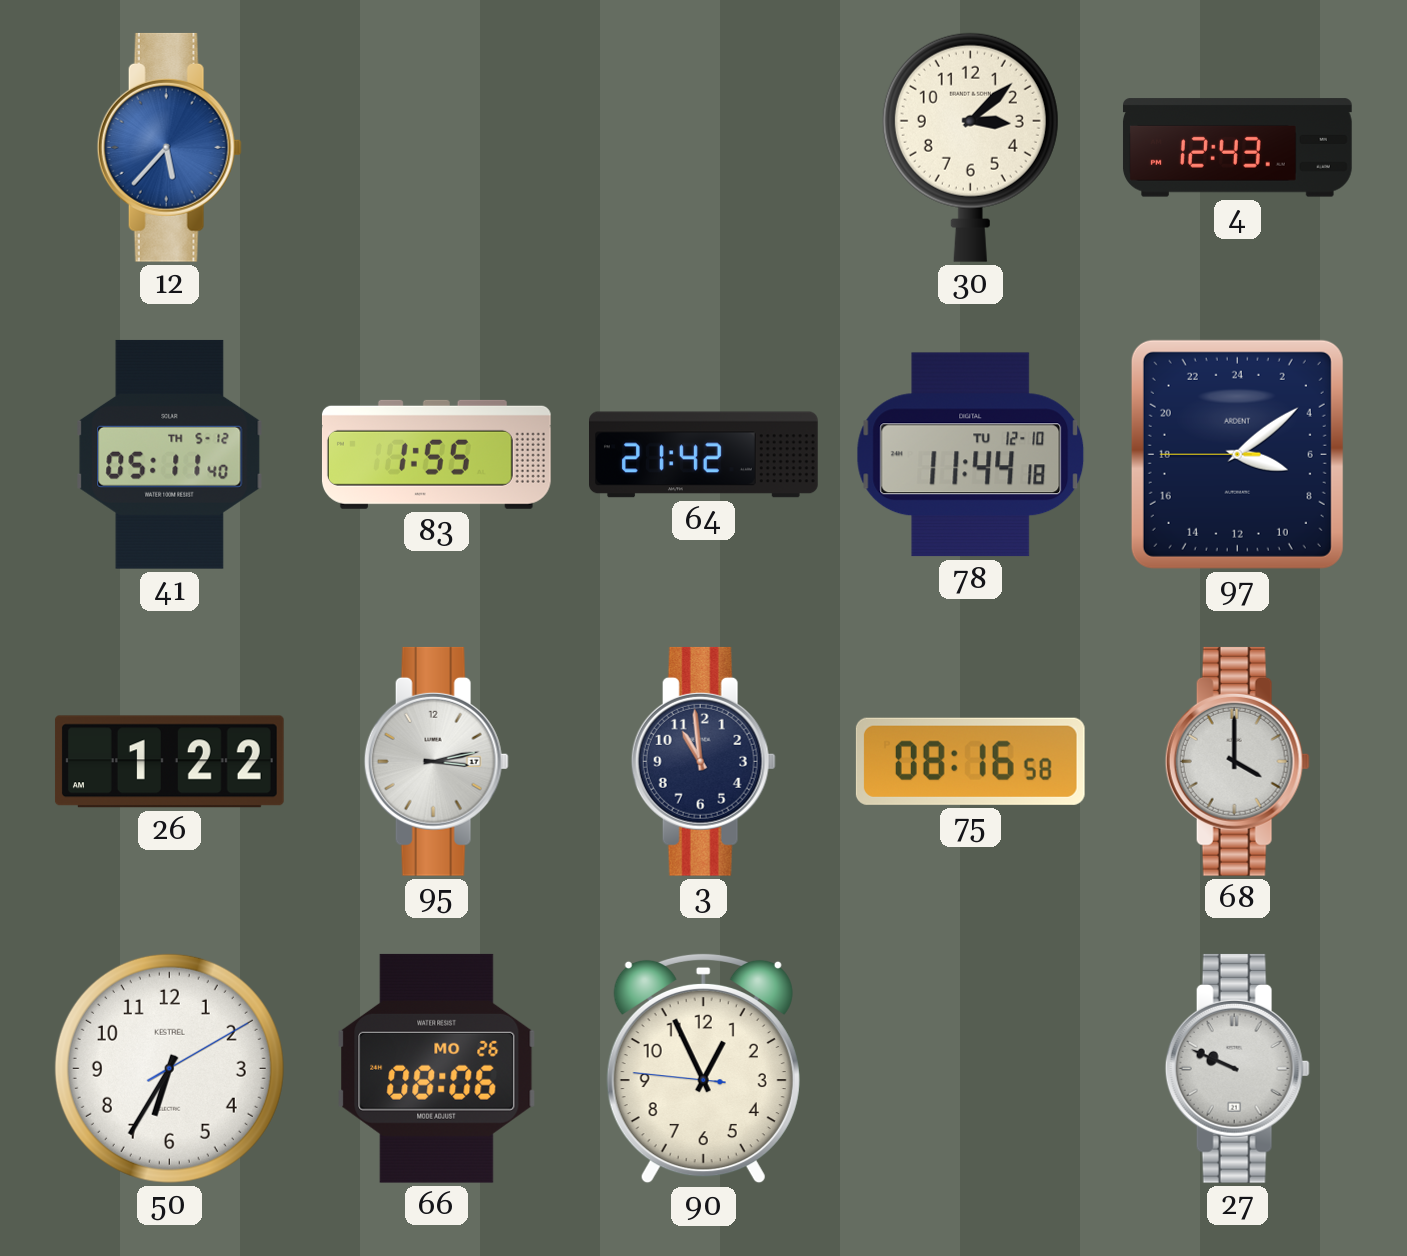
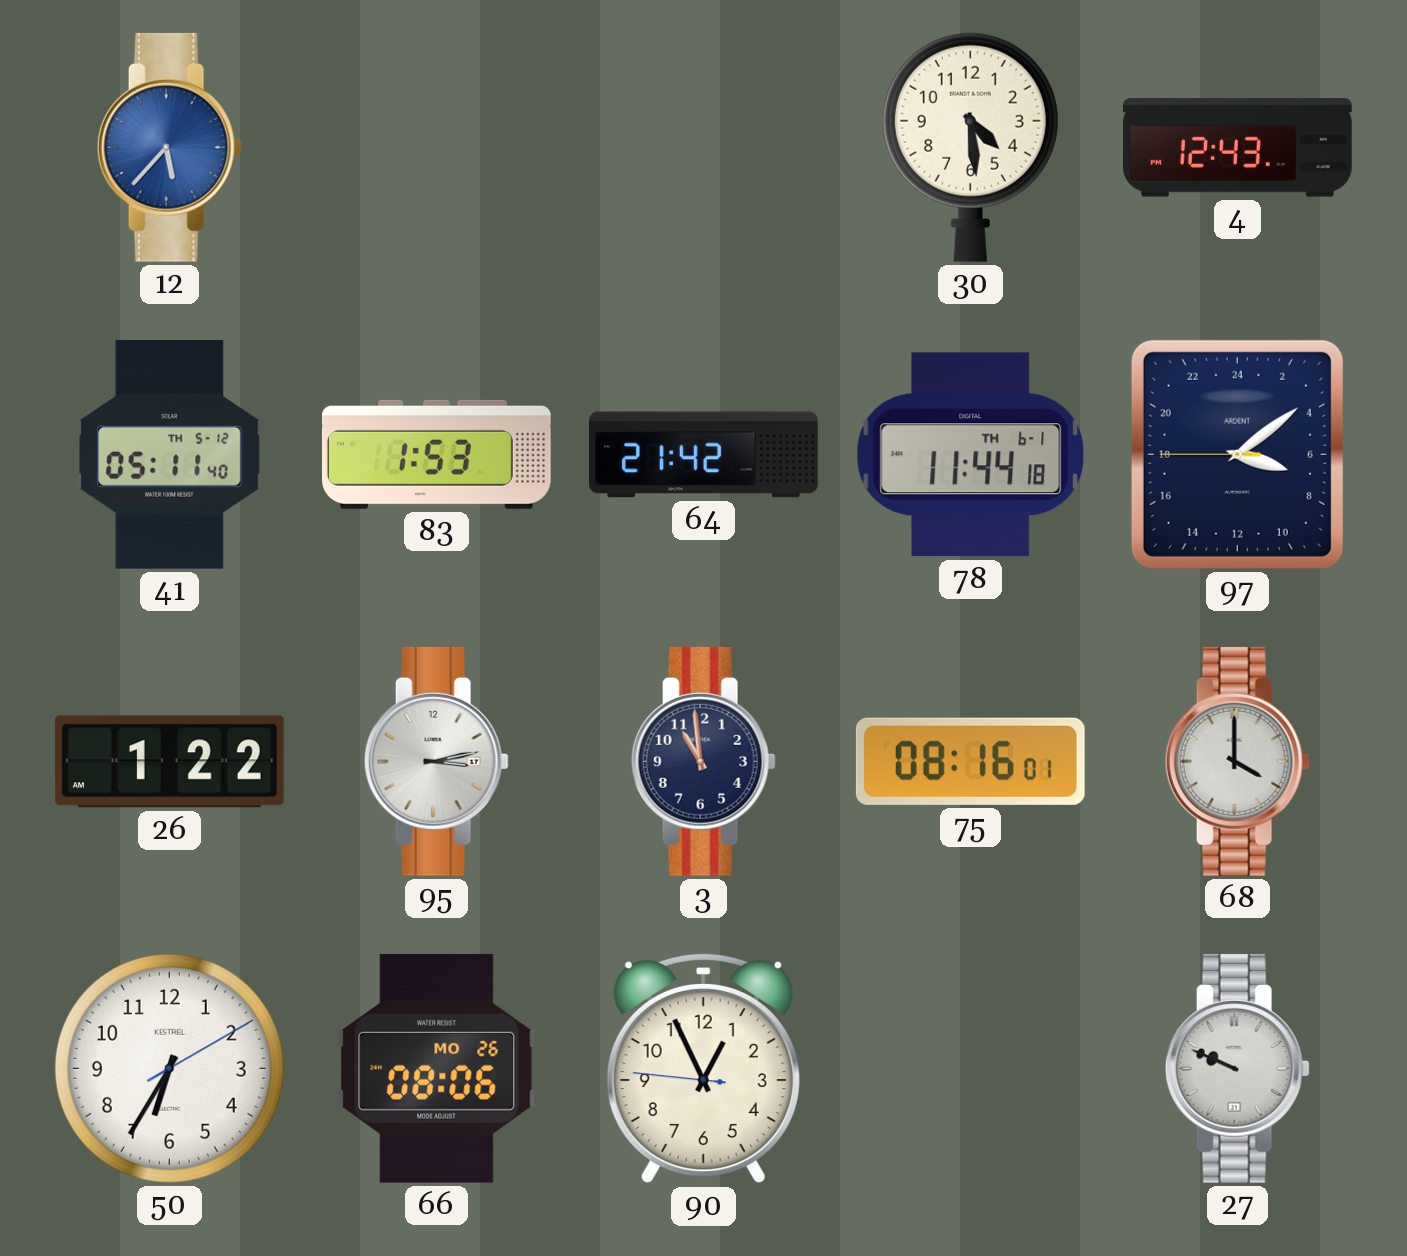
30: 3:08 -> 4:29
83: 1:55 -> 1:53
78 date: TU 12-10 -> TH 6-1
75: 08:16:58 -> 08:16:01
